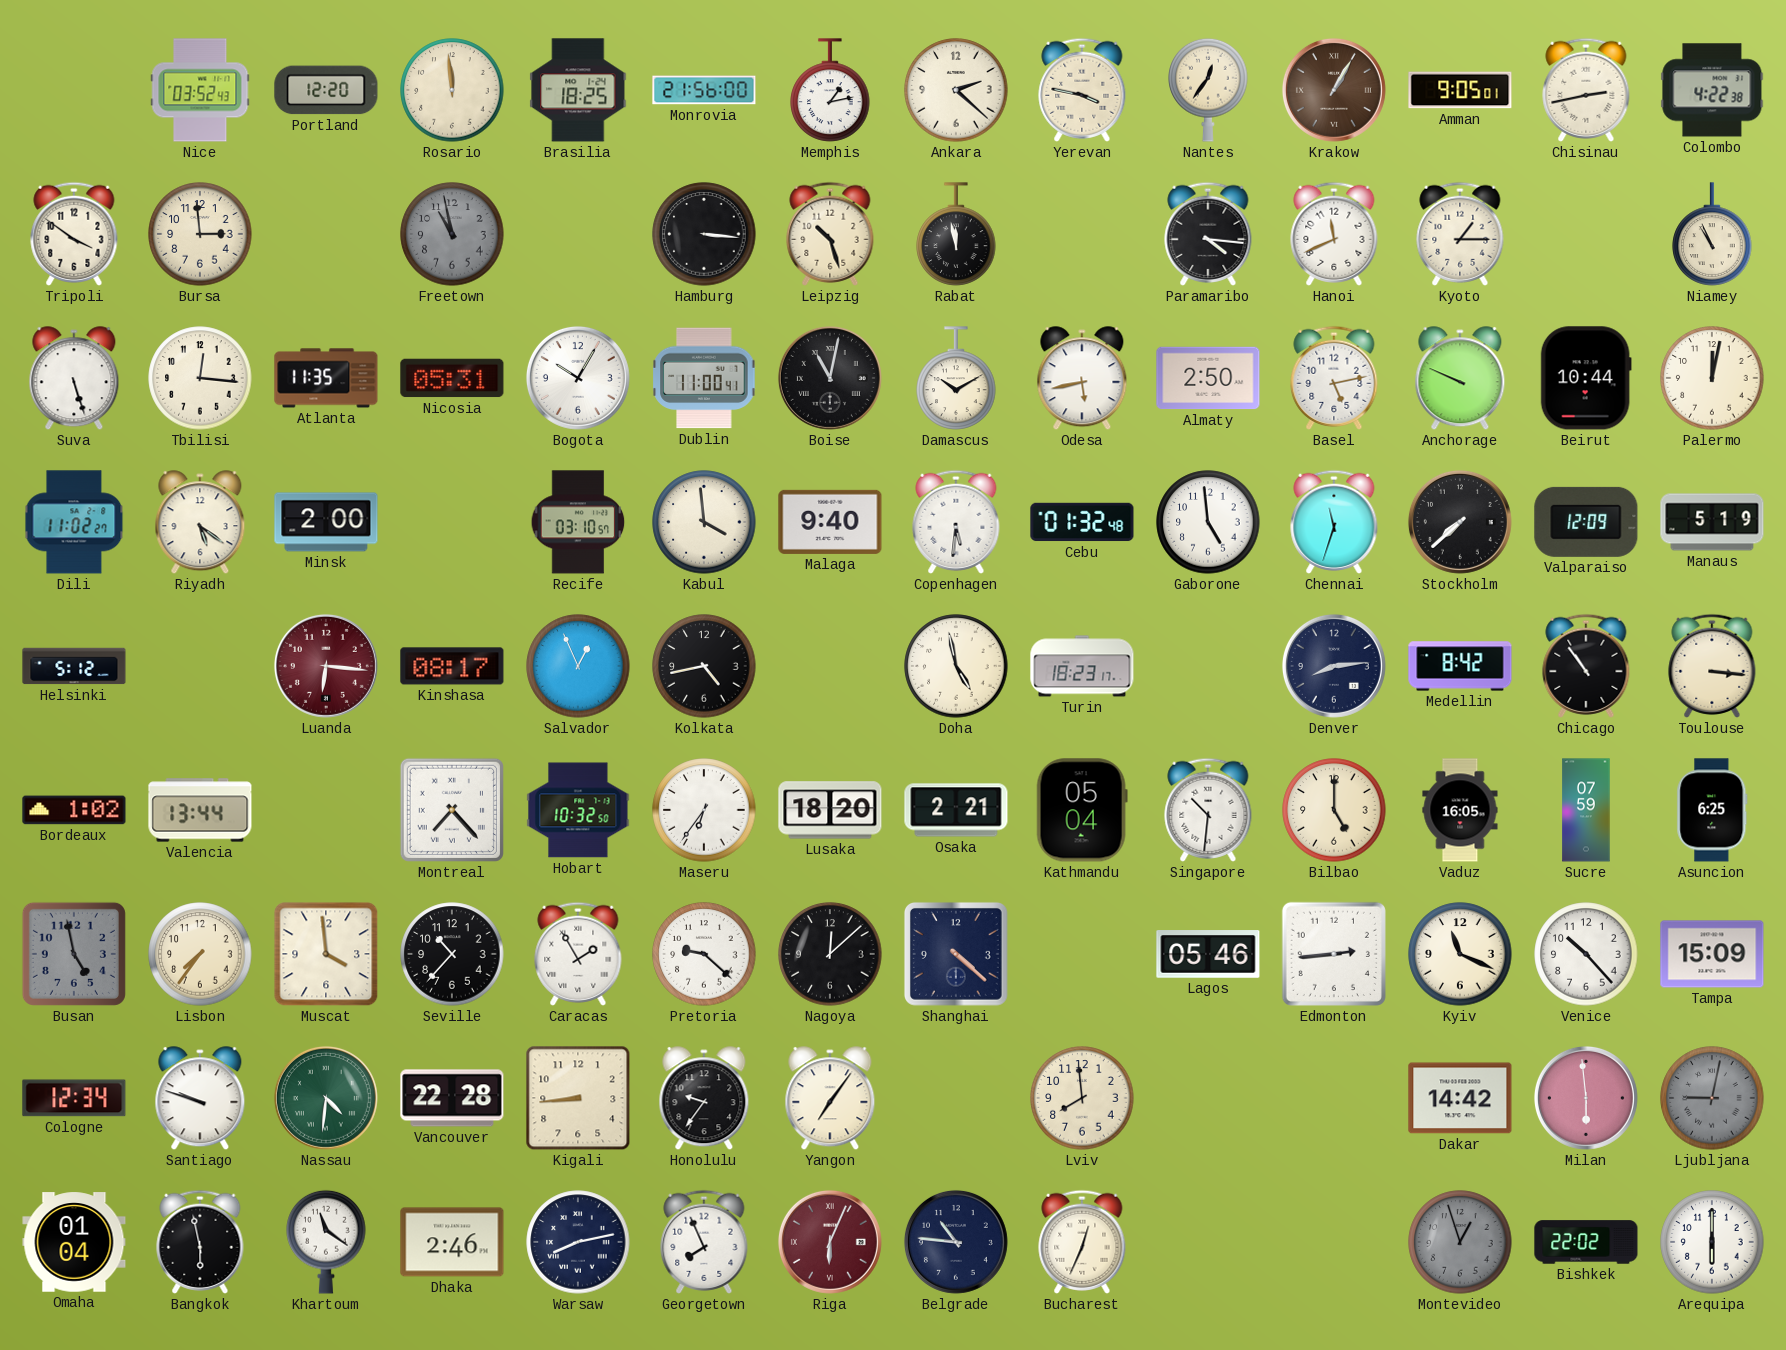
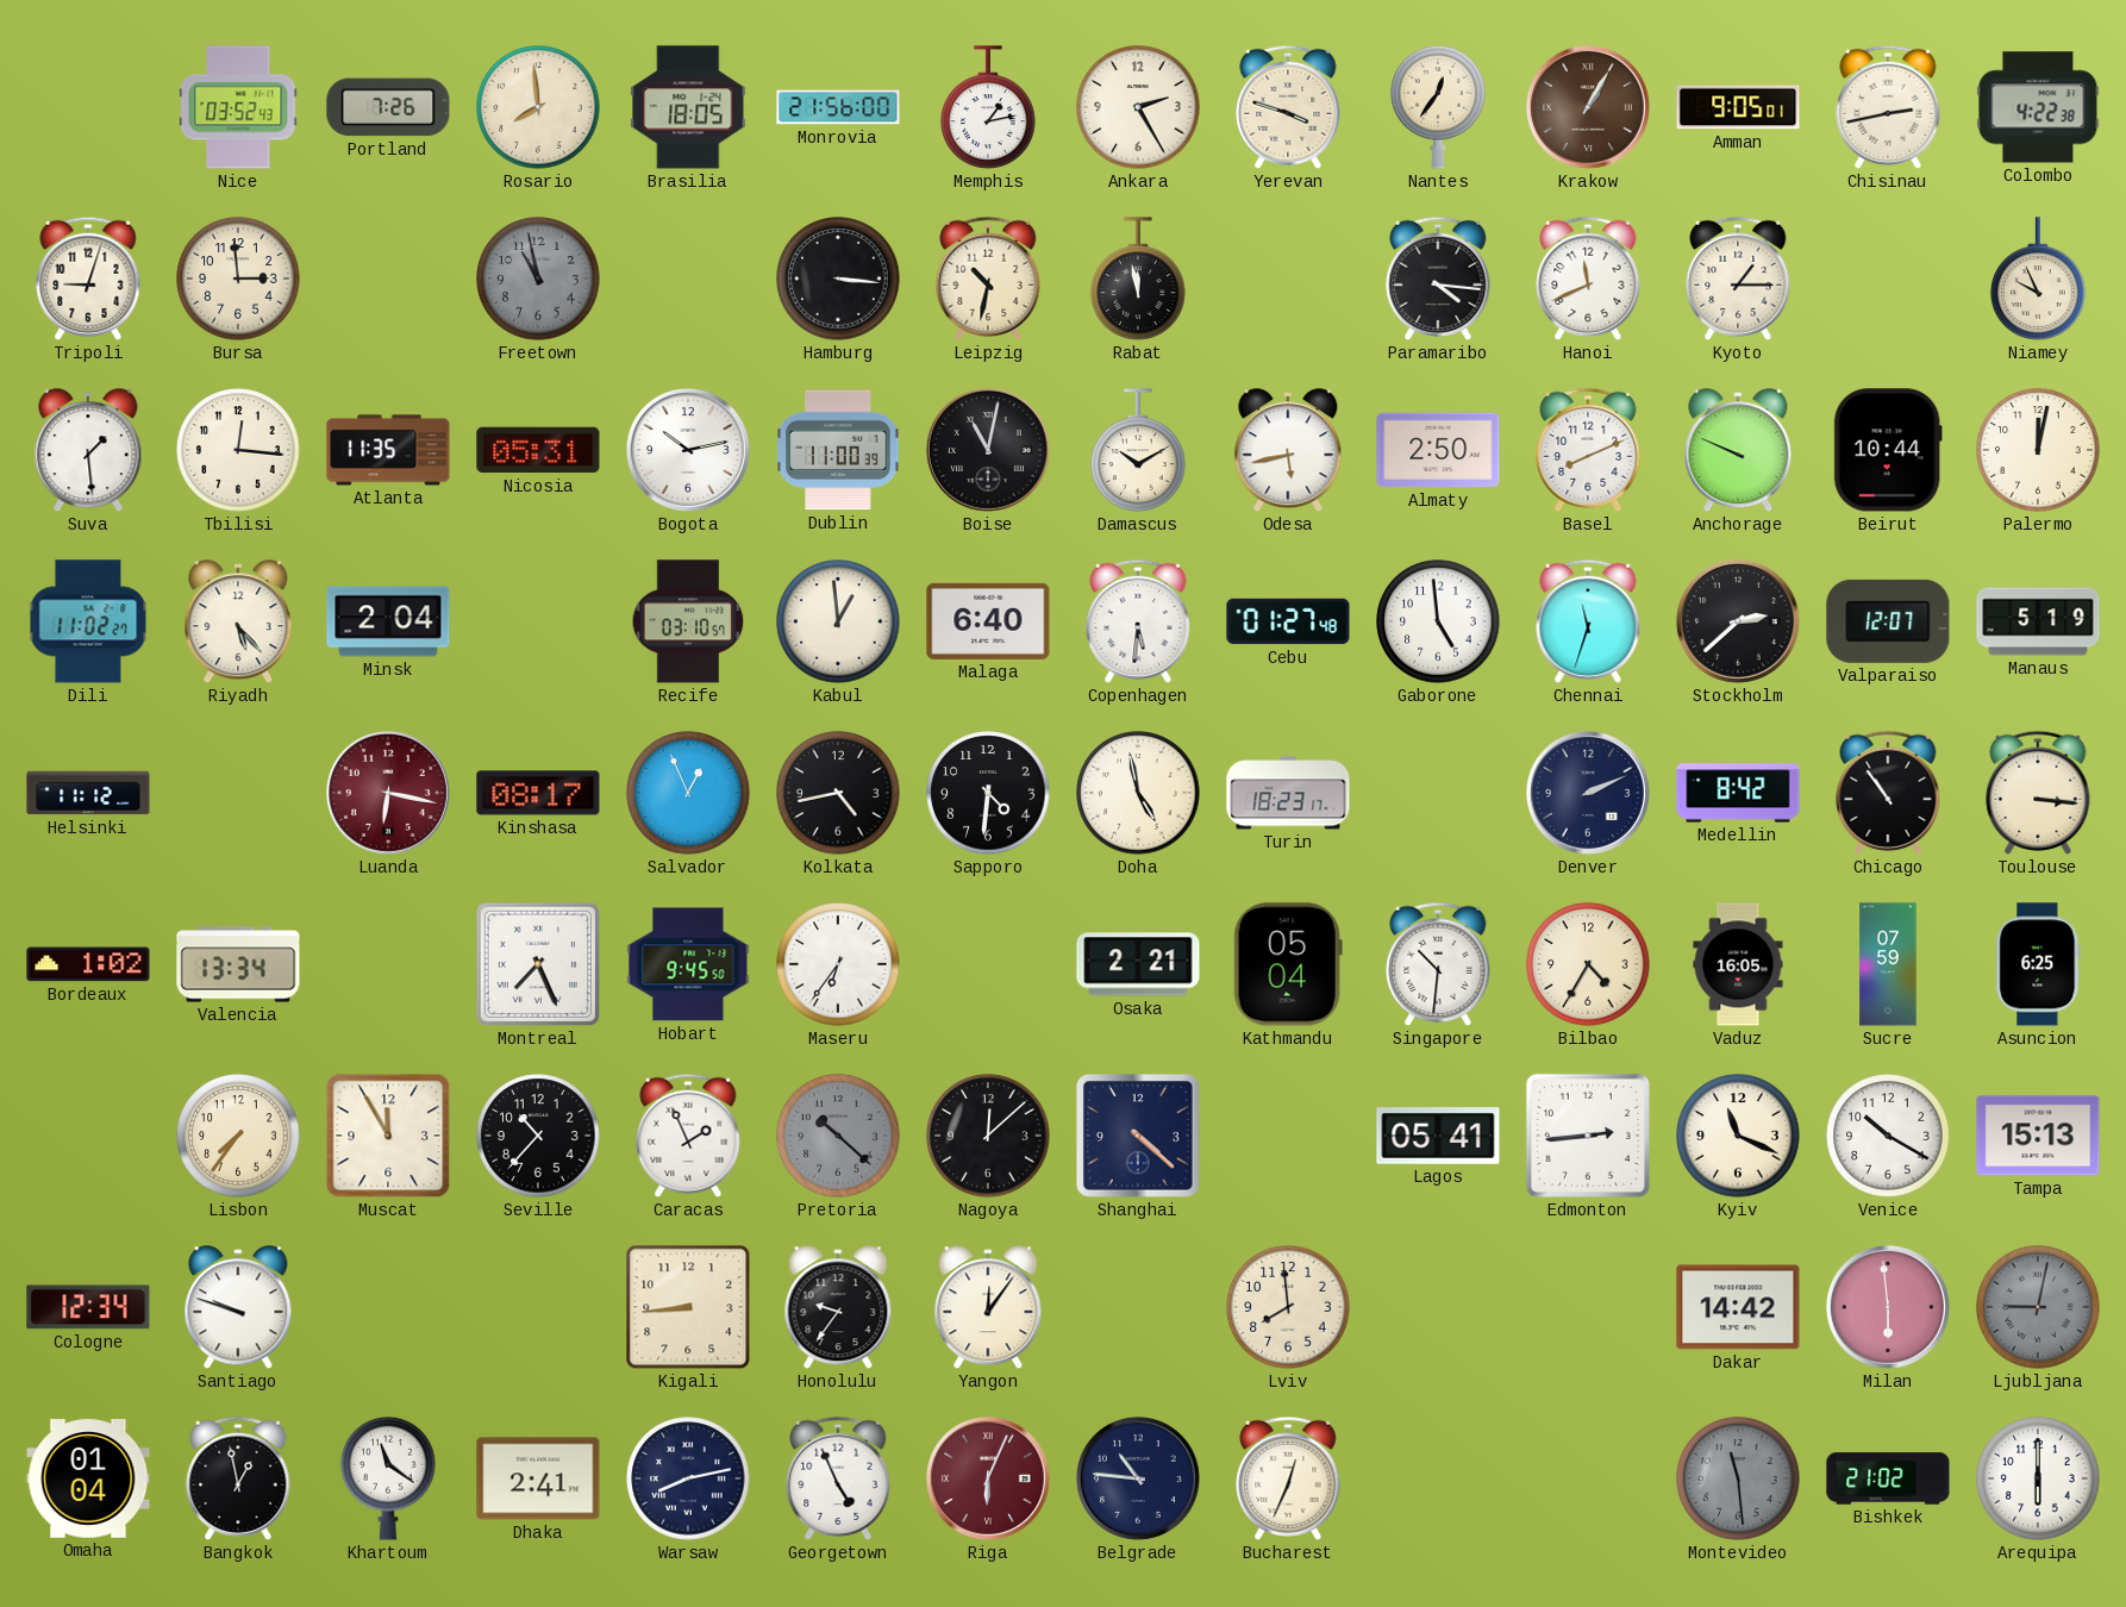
Portland: 12:20 -> 7:26
Rosario: 11:59 -> 7:59
Brasilia: 18:25 -> 18:05
Ankara: 2:22 -> 2:25
Yerevan: 3:47 -> 3:48
Tripoli: 3:51 -> 9:03
Leipzig: 10:27 -> 10:32
Niamey: 10:56 -> 9:56
Suva: 5:27 -> 1:29
Bogota: 10:05 -> 10:13
Dublin: 11:00:41 -> 11:00:39
Basel: 5:13 -> 8:11
Riyadh: 5:21 -> 5:23
Minsk: 2:00 -> 2:04
Kabul: 3:59 -> 12:59
Malaga: 9:40 -> 6:40
Cebu: 01:32 -> 01:27
Stockholm: 7:38 -> 2:38
Valparaiso: 12:09 -> 12:07
Helsinki: 5:12 -> 11:12
Luanda: 6:16 -> 6:17
Sapporo: none -> 4:31
Denver: 8:14 -> 2:11
Valencia: 13:44 -> 13:34
Montreal: 7:23 -> 7:26
Hobart: 10:32 -> 9:45
Lusaka: 18:20 -> none
Bilbao: 5:00 -> 4:35
Busan: 4:58 -> none
Muscat: 3:59 -> 11:55
Caracas: 1:55 -> 1:56
Pretoria: 9:22 -> 10:22
Pretoria dial: white -> grey
Lagos: 05:46 -> 05:41
Venice: 10:23 -> 10:20
Tampa: 15:09 -> 15:13
Nassau: 4:31 -> none
Vancouver: 22:28 -> none
Yangon: 7:06 -> 12:06
Bangkok: 5:58 -> 12:58
Dhaka: 2:46 -> 2:41
Georgetown: 7:56 -> 4:56
Montevideo: 12:57 -> 11:29
Bishkek: 22:02 -> 21:02
